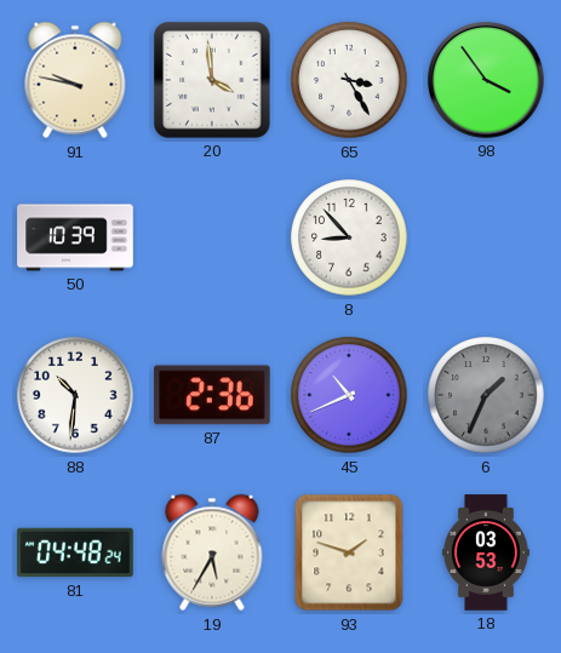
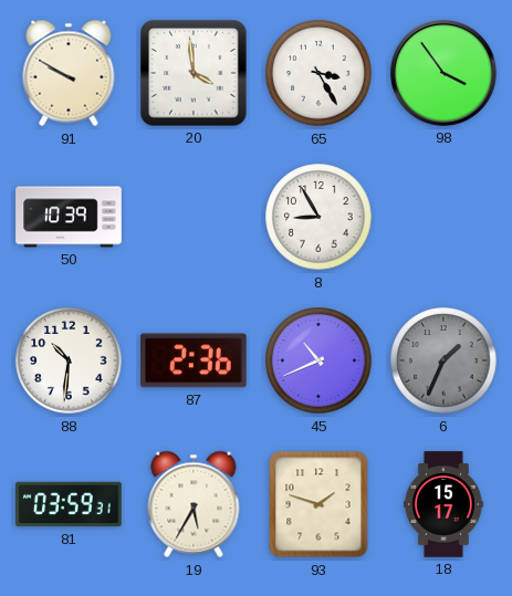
91: 9:47 -> 9:50
8: 8:53 -> 8:55
81: 04:48 -> 03:59
18: 03:53 -> 15:17
